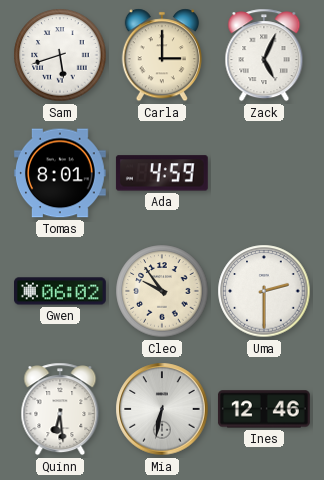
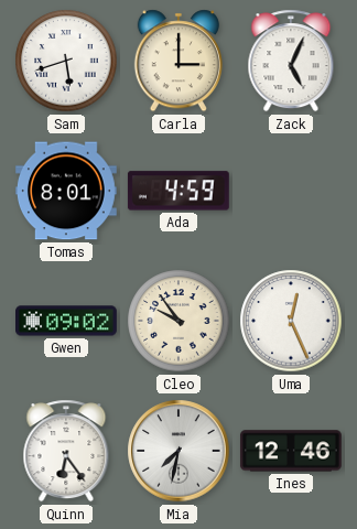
Gwen: 06:02 -> 09:02
Uma: 2:30 -> 12:26
Quinn: 6:29 -> 6:24
Mia: 6:32 -> 7:32
